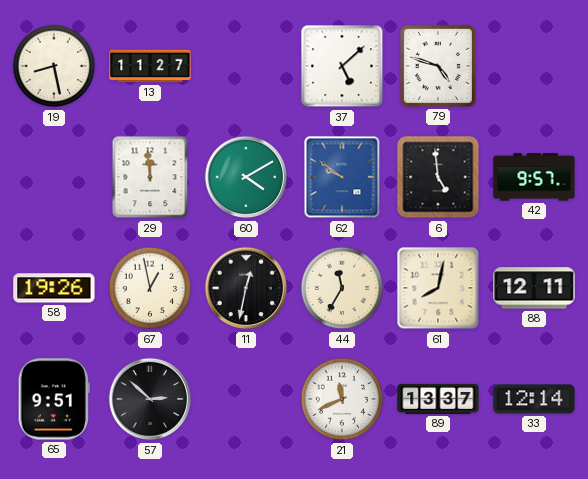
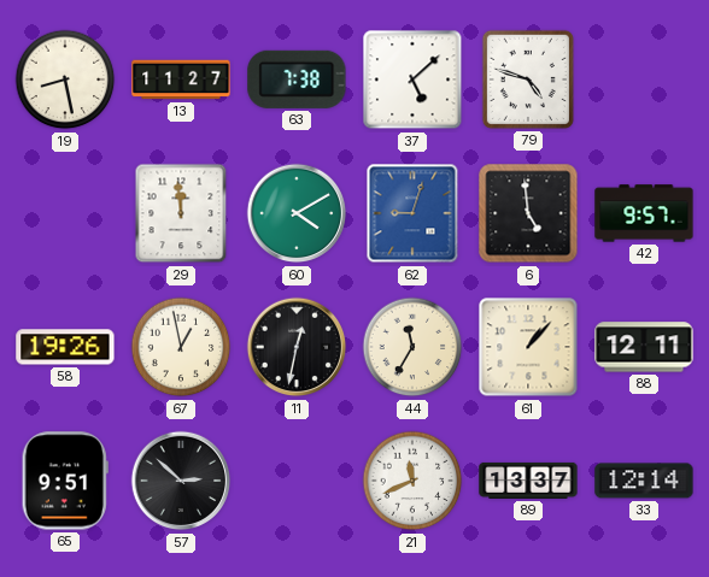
63: none -> 7:38
62: 9:51 -> 9:03
61: 8:02 -> 1:07
